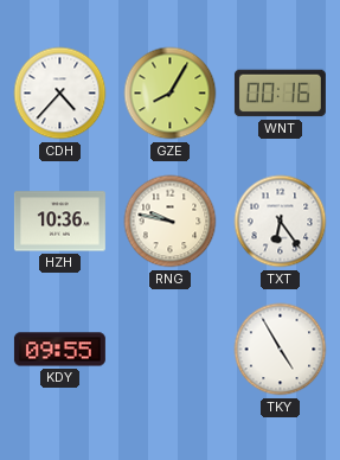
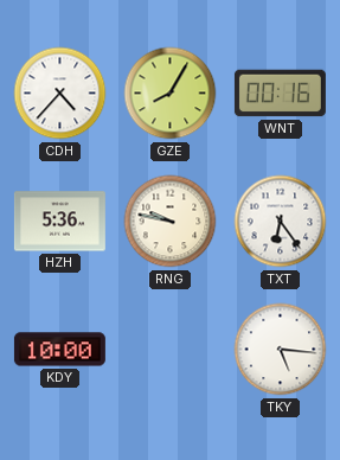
HZH: 10:36 -> 5:36
KDY: 09:55 -> 10:00
TKY: 4:55 -> 5:16
